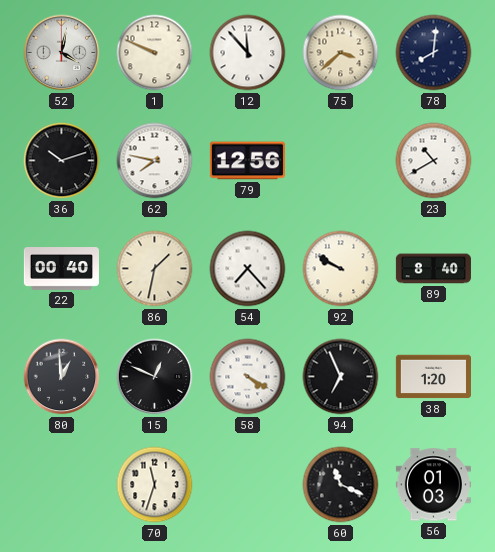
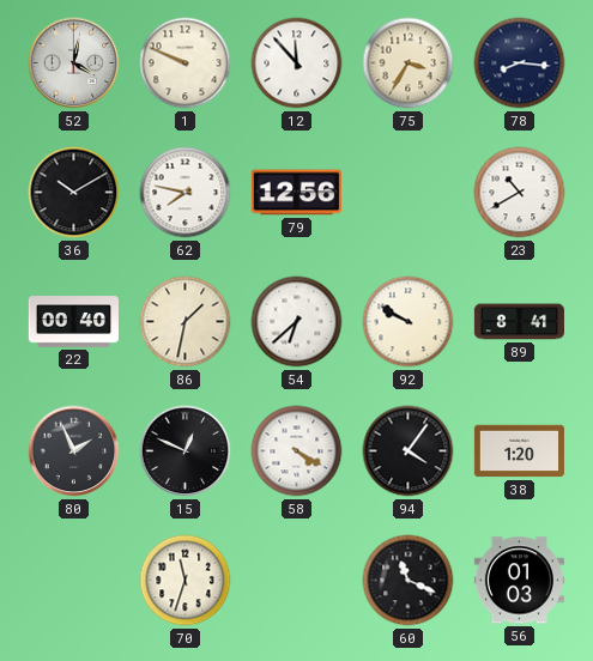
75: 3:38 -> 3:35
78: 8:01 -> 8:16
36: 10:12 -> 10:10
54: 7:23 -> 6:38
89: 8:40 -> 8:41
80: 12:59 -> 1:56
94: 6:56 -> 4:06
